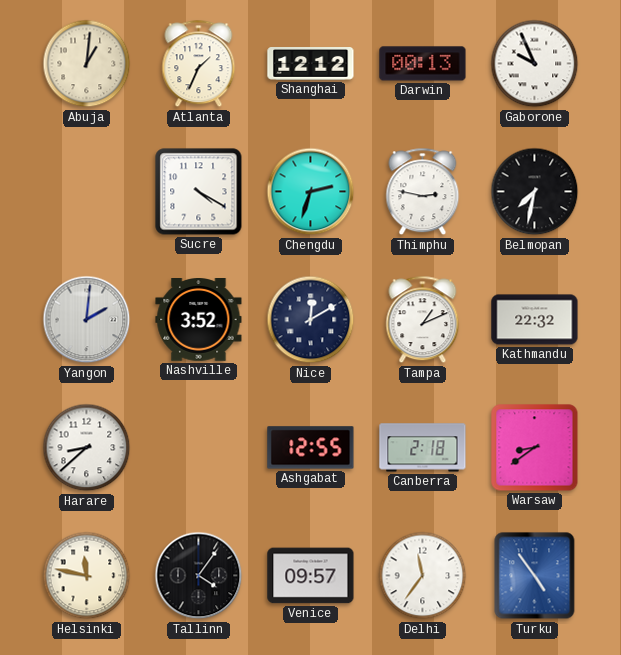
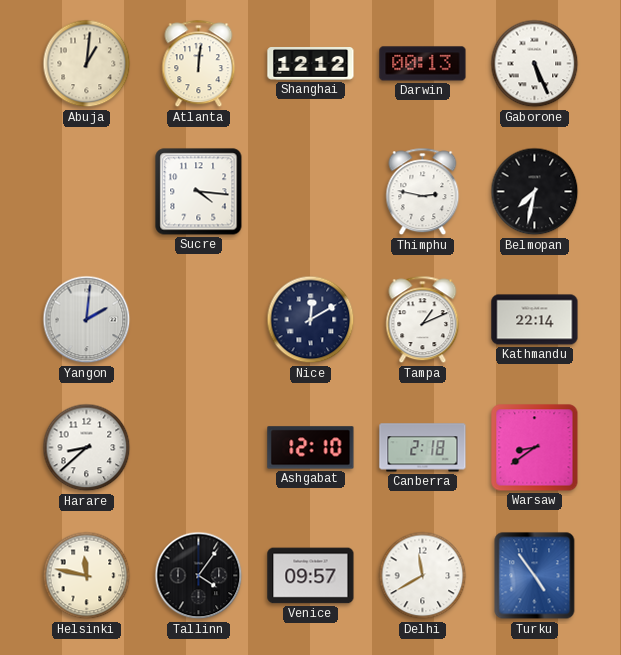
Atlanta: 1:34 -> 12:01
Gaborone: 9:56 -> 5:26
Sucre: 4:20 -> 4:16
Chengdu: 2:33 -> none
Nashville: 3:52 -> none
Kathmandu: 22:32 -> 22:14
Ashgabat: 12:55 -> 12:10
Delhi: 11:36 -> 11:40
